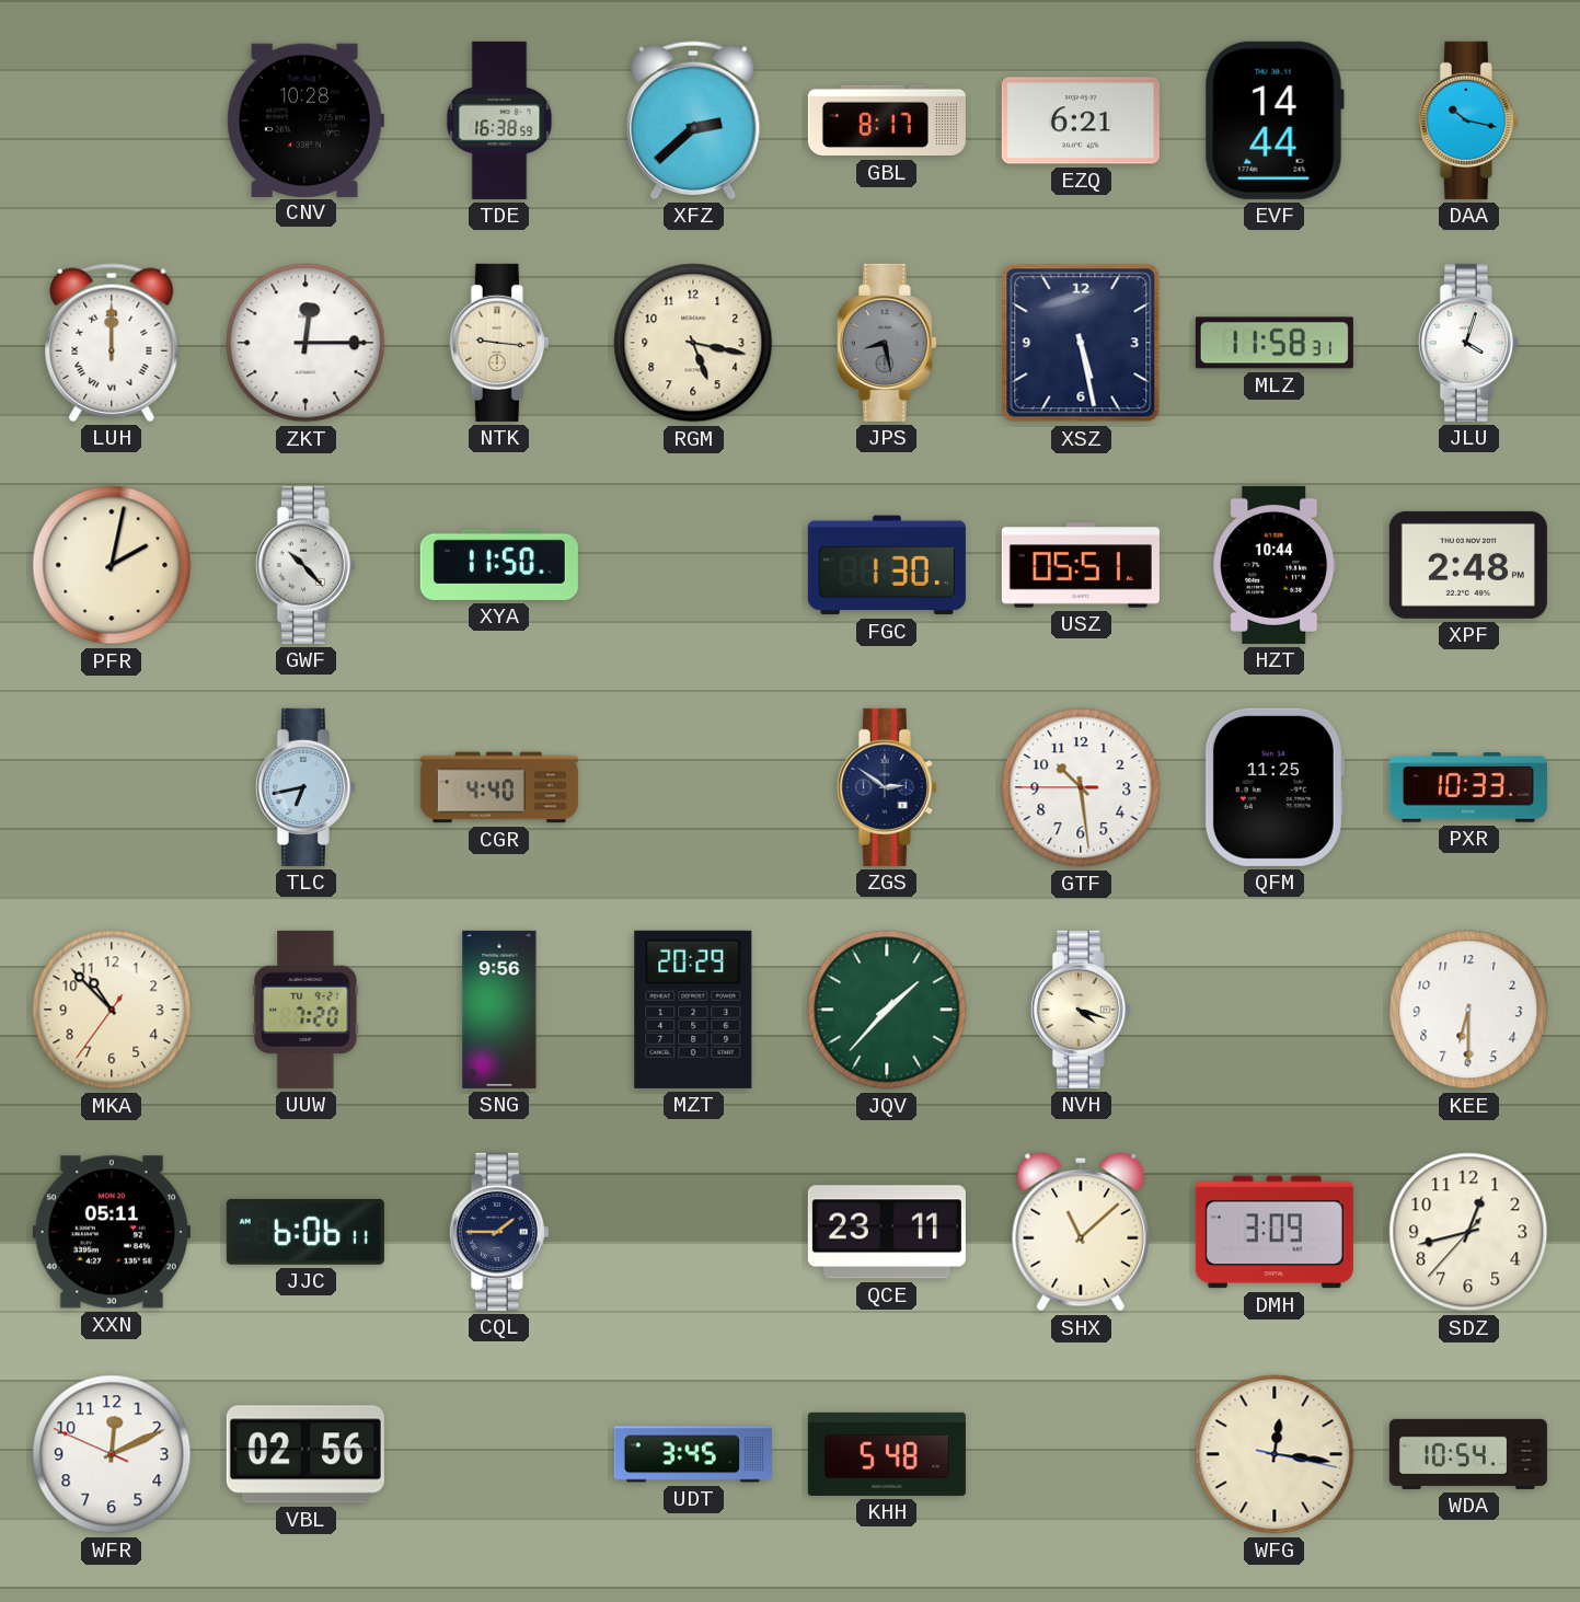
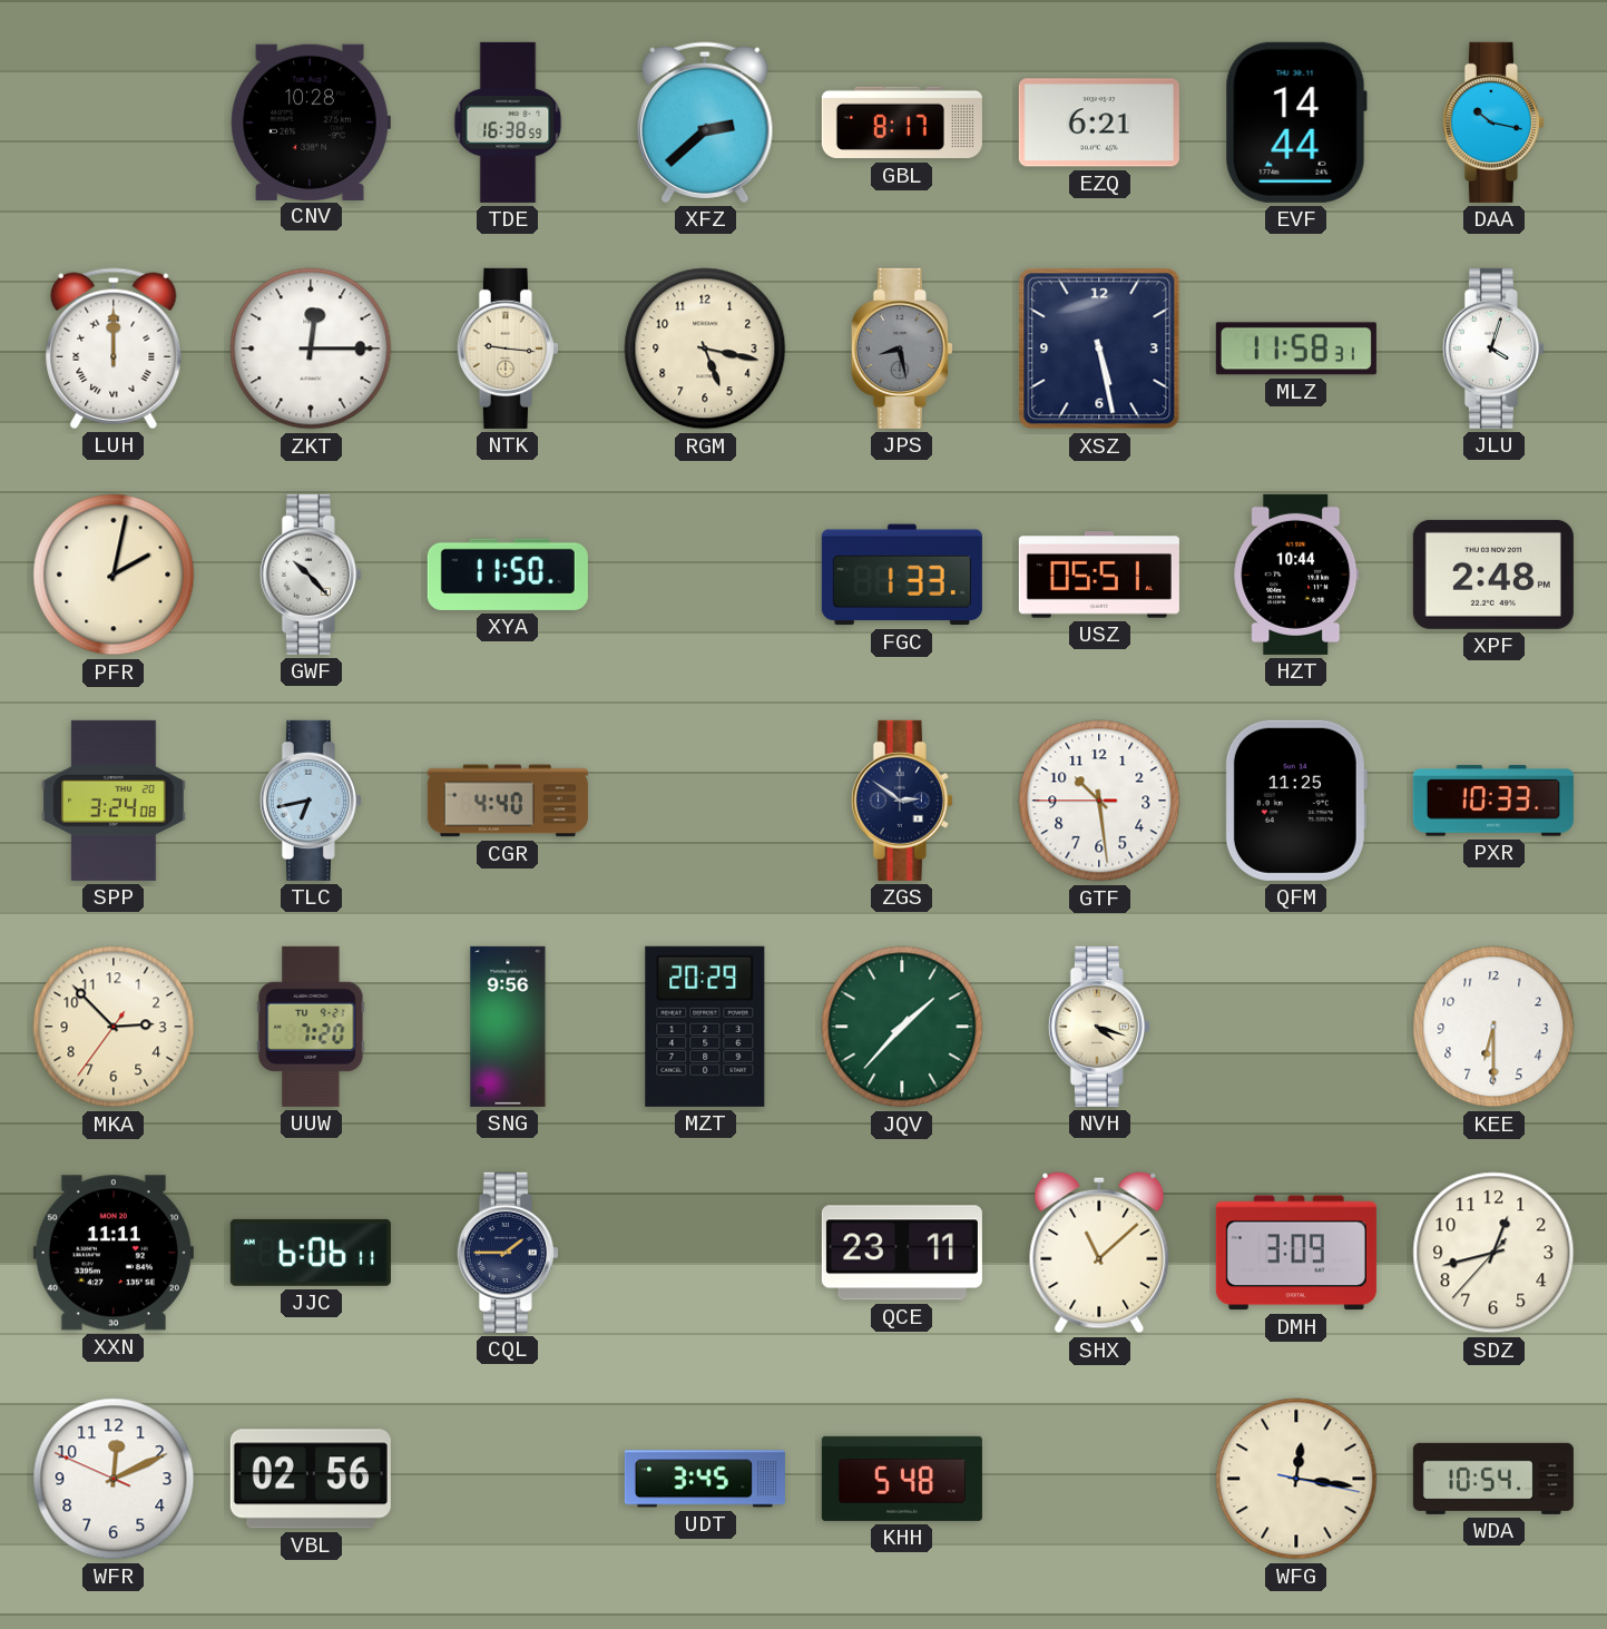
FGC: 1:30 -> 1:33
SPP: none -> 3:24
MKA: 10:52 -> 2:52
XXN: 05:11 -> 11:11
